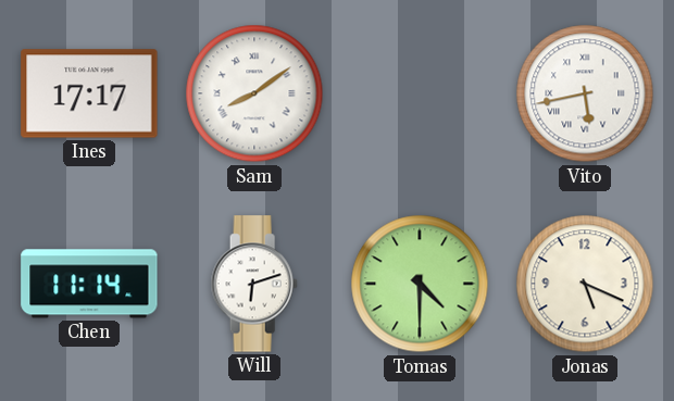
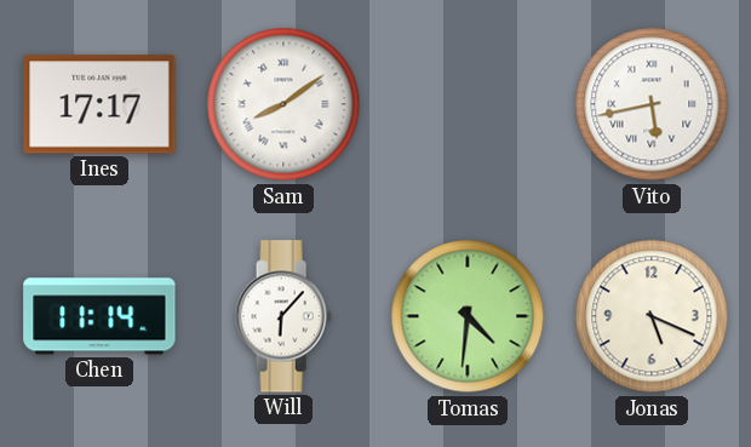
Will: 6:12 -> 6:07
Tomas: 4:30 -> 4:31
